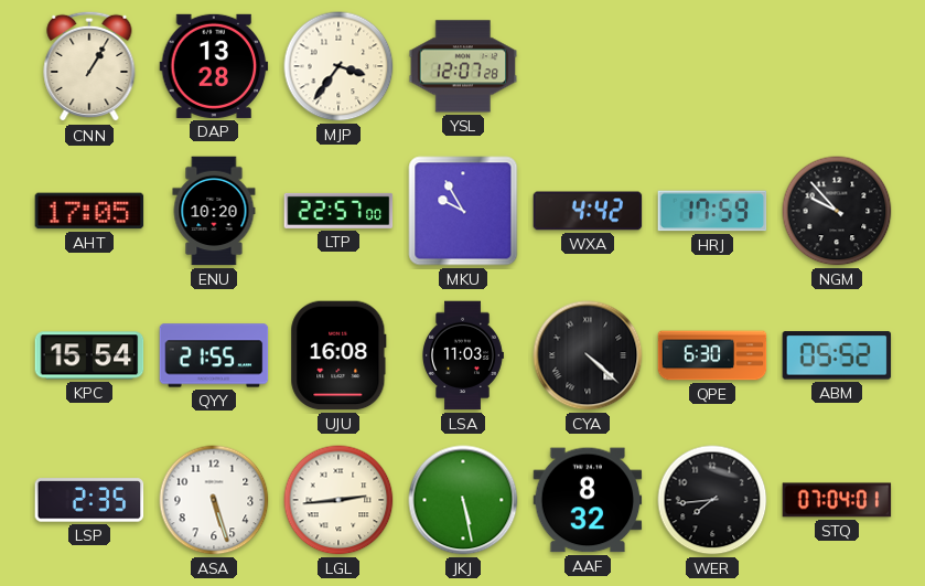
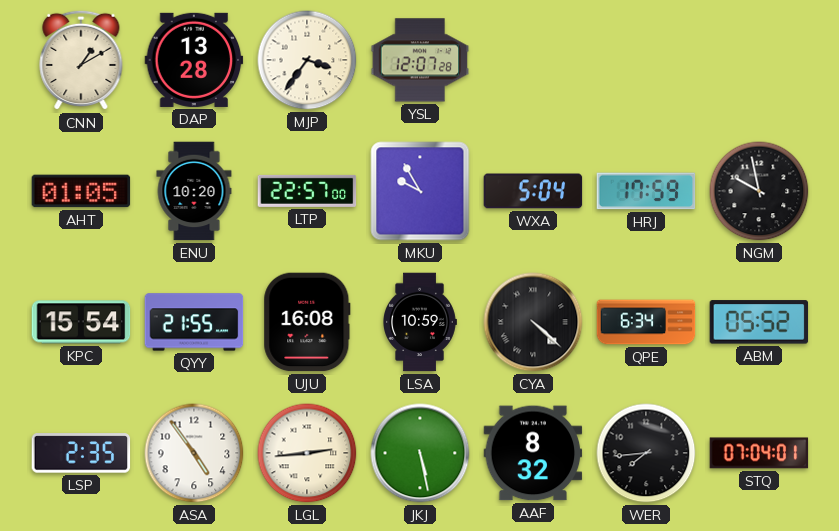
CNN: 1:05 -> 1:10
AHT: 17:05 -> 01:05
WXA: 4:42 -> 5:04
NGM: 9:53 -> 9:58
LSA: 11:03 -> 10:59
QPE: 6:30 -> 6:34
ASA: 5:27 -> 4:54
